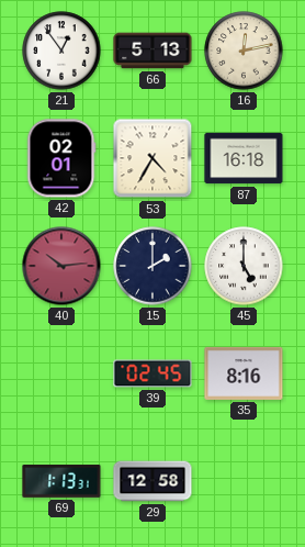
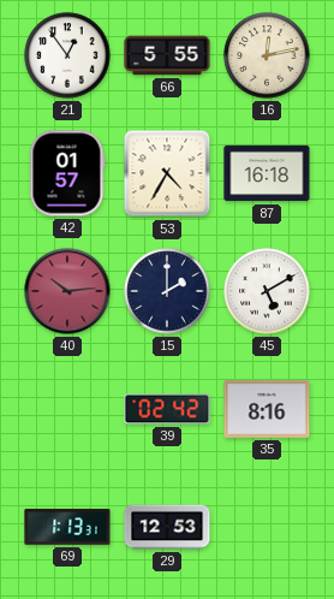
66: 5:13 -> 5:55
42: 02:01 -> 01:57
45: 5:00 -> 5:10
39: 02:45 -> 02:42
29: 12:58 -> 12:53
